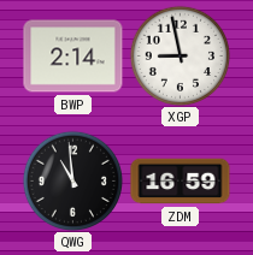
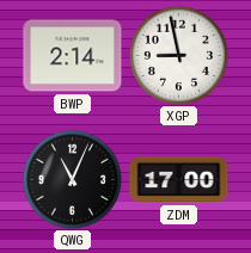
QWG: 10:59 -> 11:04
ZDM: 16:59 -> 17:00
